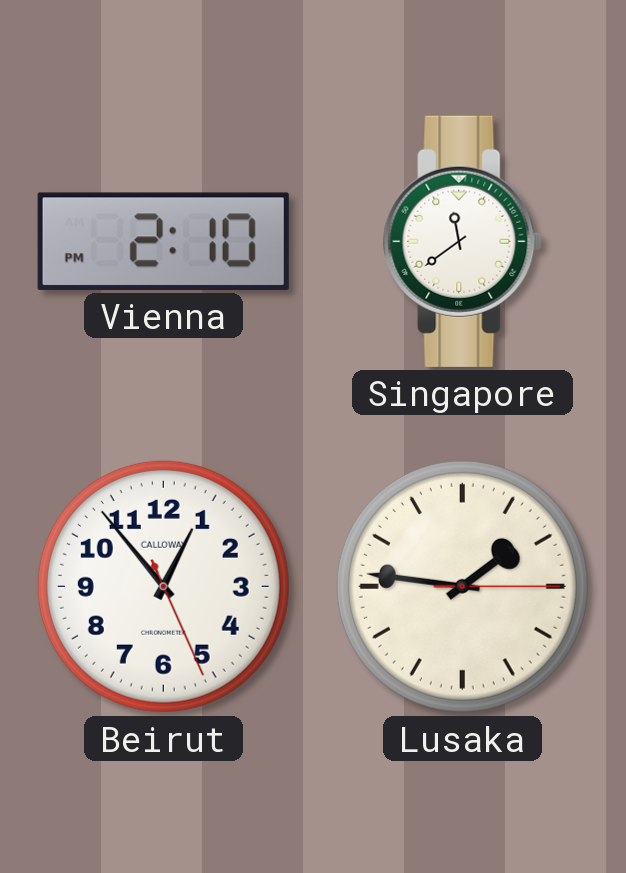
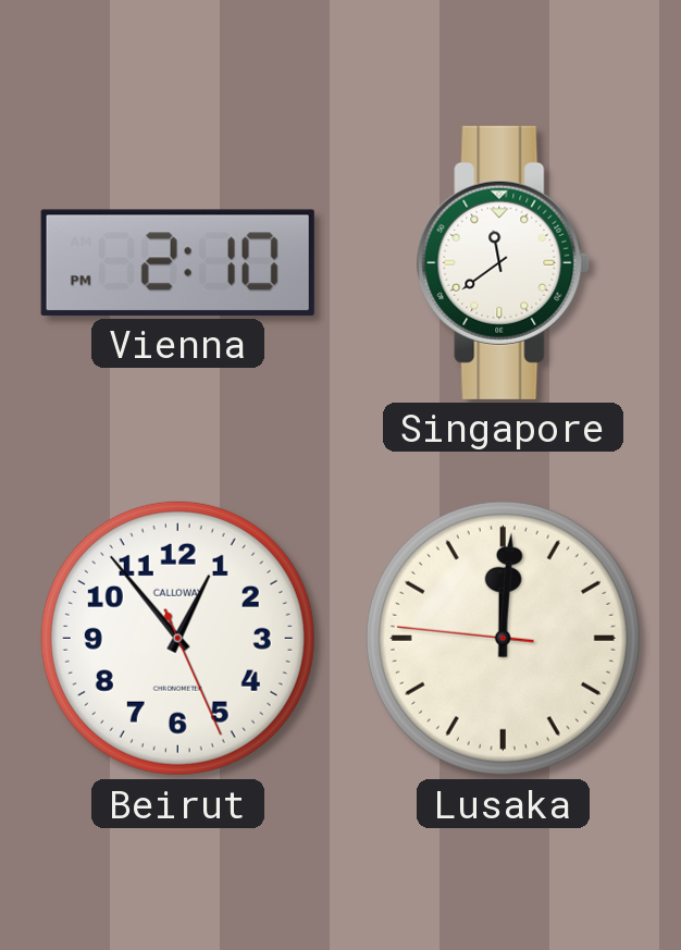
Lusaka: 1:46 -> 12:00
